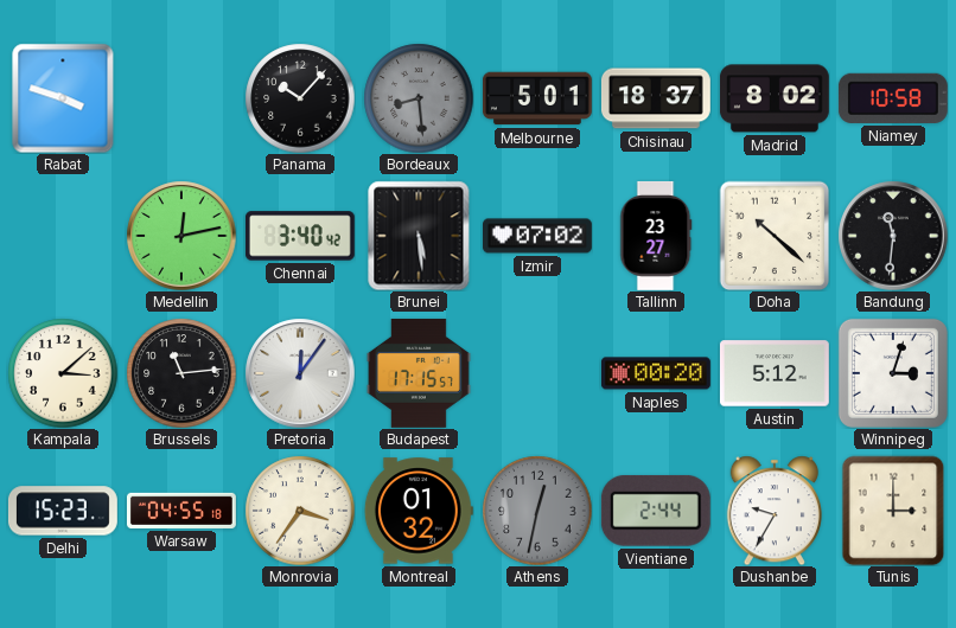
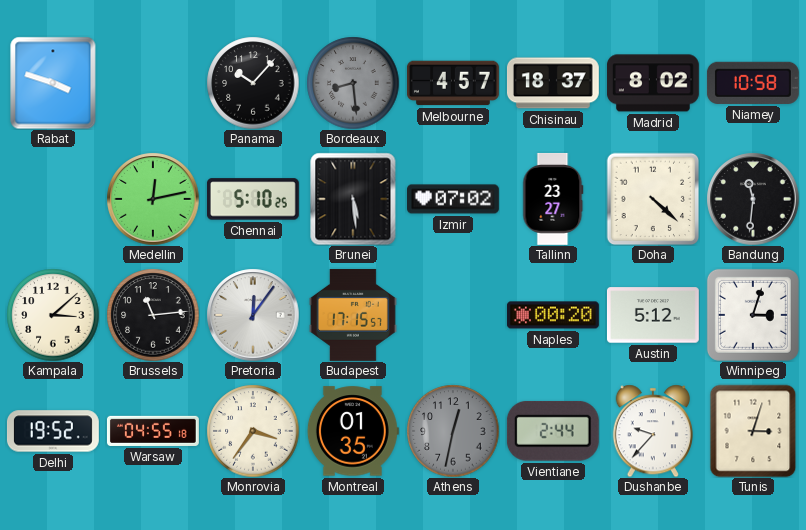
Melbourne: 5:01 -> 4:57
Chennai: 3:40 -> 5:10
Doha: 10:22 -> 4:22
Delhi: 15:23 -> 19:52
Montreal: 01:32 -> 01:35
Dushanbe: 9:35 -> 9:37
Tunis: 3:00 -> 3:03
